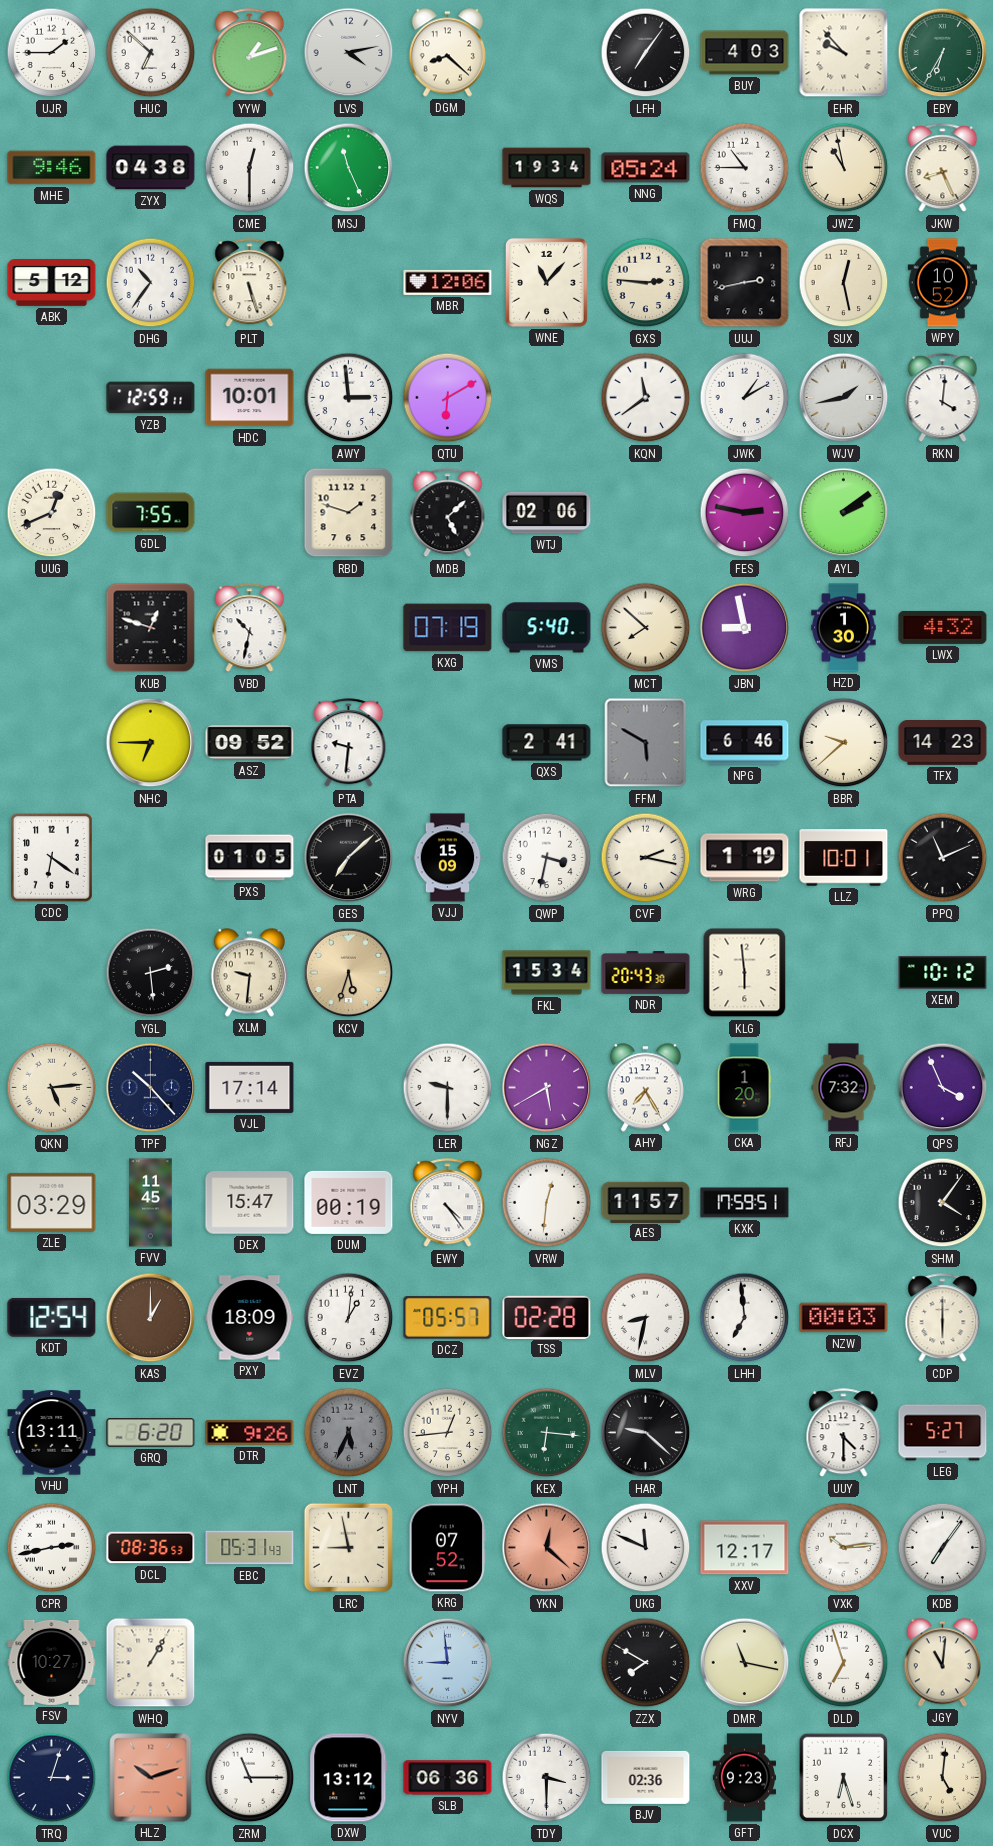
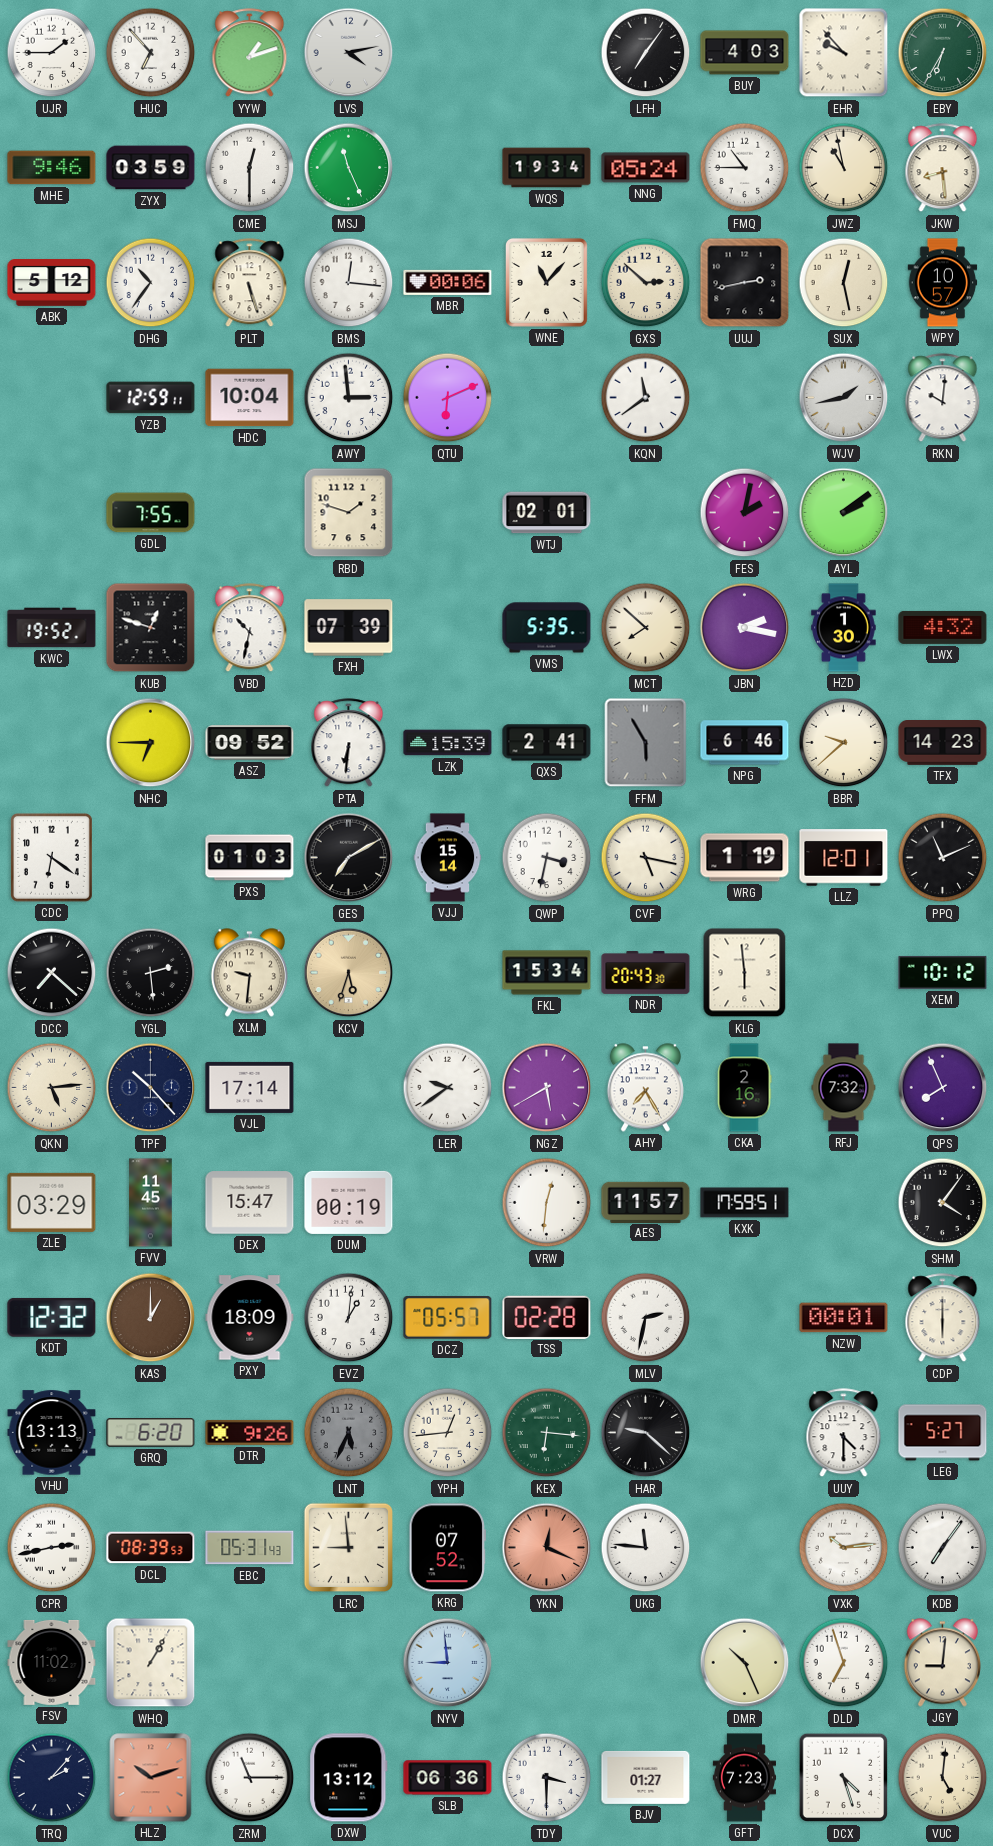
HUC: 6:52 -> 6:53
DGM: 8:22 -> none
ZYX: 04:38 -> 03:59
JKW: 8:26 -> 8:29
BMS: none -> 12:16
MBR: 12:06 -> 00:06
GXS: 2:46 -> 2:52
WPY: 10:52 -> 10:57
HDC: 10:01 -> 10:04
QTU: 6:10 -> 6:11
JWK: 1:10 -> none
RKN: 4:01 -> 10:01
UUG: 12:41 -> none
MDB: 5:08 -> none
WTJ: 02:06 -> 02:01
FES: 2:47 -> 2:02
KWC: none -> 19:52
FXH: none -> 07:39
KXG: 07:19 -> none
VMS: 5:40 -> 5:35
JBN: 8:58 -> 2:17
PTA: 9:31 -> 6:31
LZK: none -> 15:39
FFM: 5:50 -> 5:55
PXS: 01:05 -> 01:03
GES: 7:08 -> 7:10
VJJ: 15:09 -> 15:14
CVF: 2:17 -> 5:17
LLZ: 10:01 -> 12:01
DCC: none -> 7:22
LER: 9:30 -> 9:39
CKA: 1:20 -> 2:16
QPS: 3:56 -> 7:56
EWY: 4:24 -> none
KDT: 12:54 -> 12:32
MLV: 8:32 -> 2:32
LHH: 6:59 -> none
NZW: 00:03 -> 00:01
VHU: 13:11 -> 13:13
DCL: 08:36 -> 08:39
LRC: 8:58 -> 8:59
YKN: 12:22 -> 12:19
UKG: 11:49 -> 11:46
XXV: 12:17 -> none
FSV: 10:27 -> 11:02
ZZX: 7:50 -> none
DMR: 11:17 -> 10:26
JGY: 11:01 -> 9:01
TRQ: 3:03 -> 2:07
BJV: 02:36 -> 01:27
GFT: 9:23 -> 7:23
DCX: 6:27 -> 4:27
